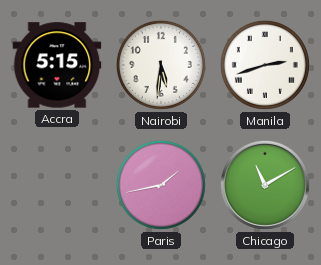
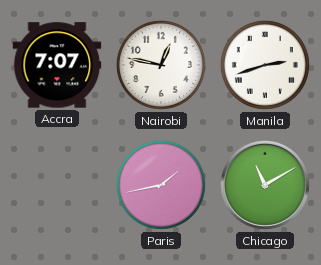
Accra: 5:15 -> 7:07
Nairobi: 5:31 -> 12:47
